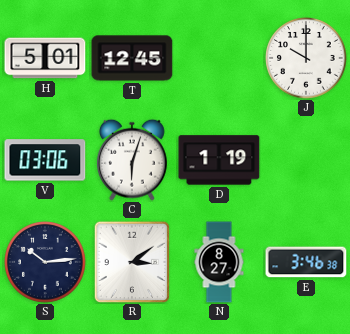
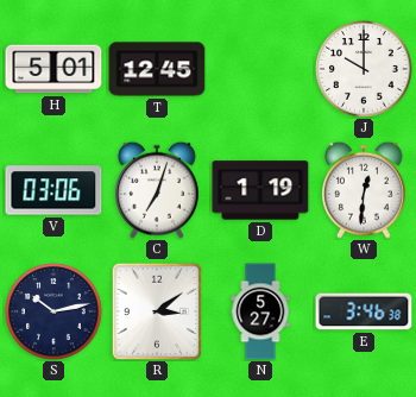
C: 6:03 -> 7:03
W: none -> 12:31
S: 10:14 -> 10:13
N: 8:27 -> 5:27
